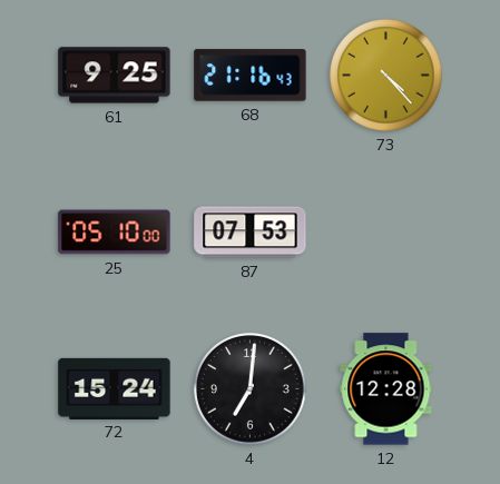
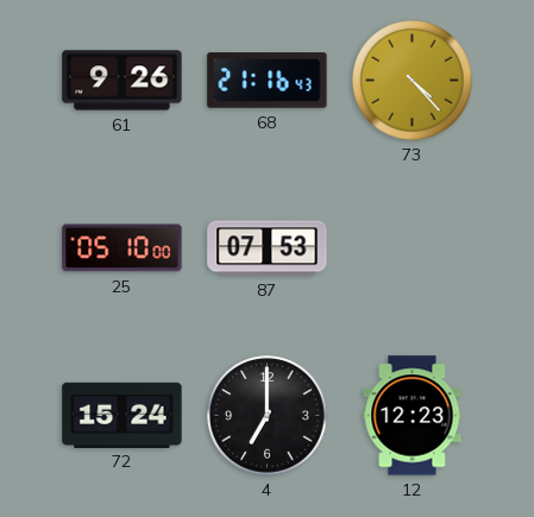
61: 9:25 -> 9:26
4: 7:01 -> 7:00
12: 12:28 -> 12:23
